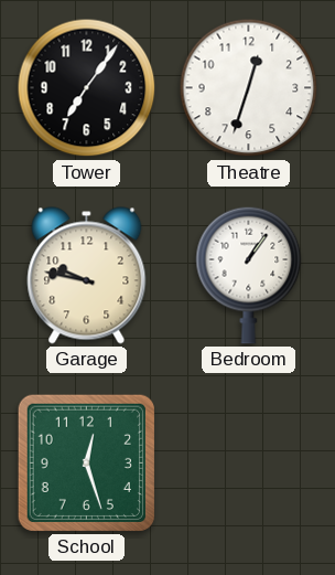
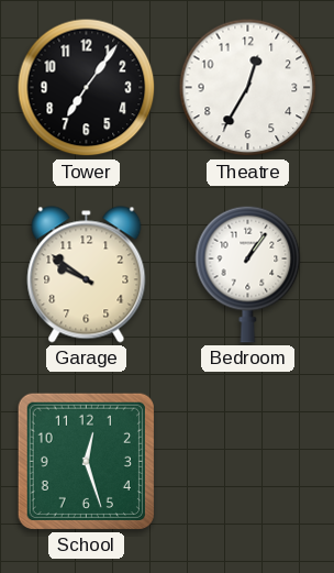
Theatre: 12:33 -> 12:35
Garage: 9:47 -> 9:51
